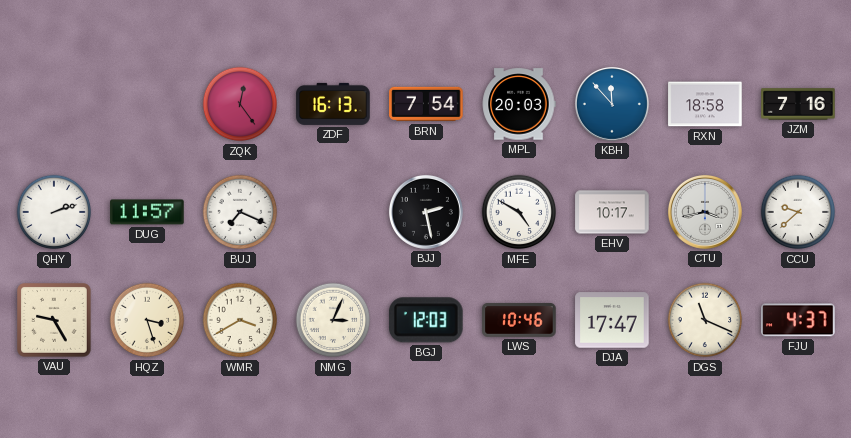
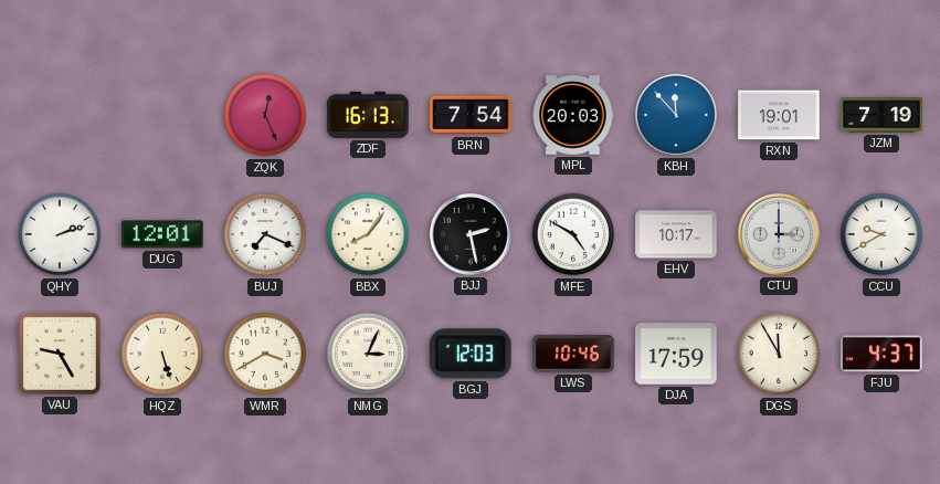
ZQK: 12:24 -> 12:26
RXN: 18:58 -> 19:01
JZM: 7:16 -> 7:19
DUG: 11:57 -> 12:01
BBX: none -> 8:06
CTU: 3:43 -> 3:00
CCU: 9:38 -> 9:40
HQZ: 3:27 -> 5:27
DJA: 17:47 -> 17:59
DGS: 11:19 -> 11:55
